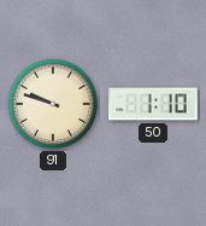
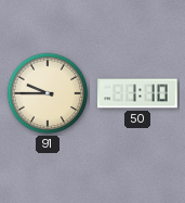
91: 9:48 -> 9:45
